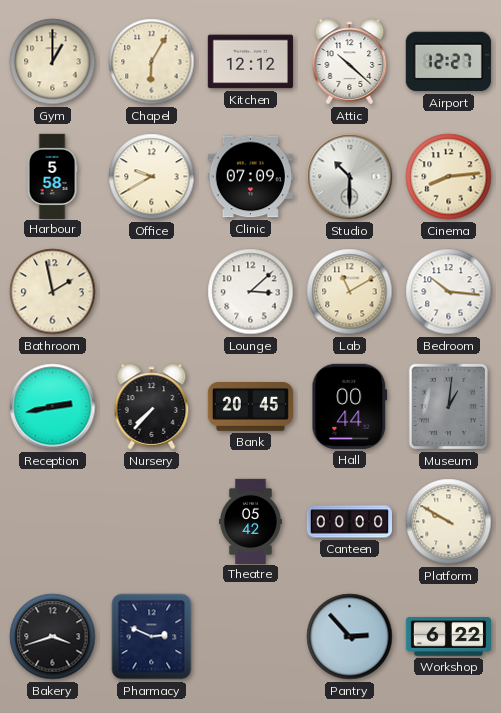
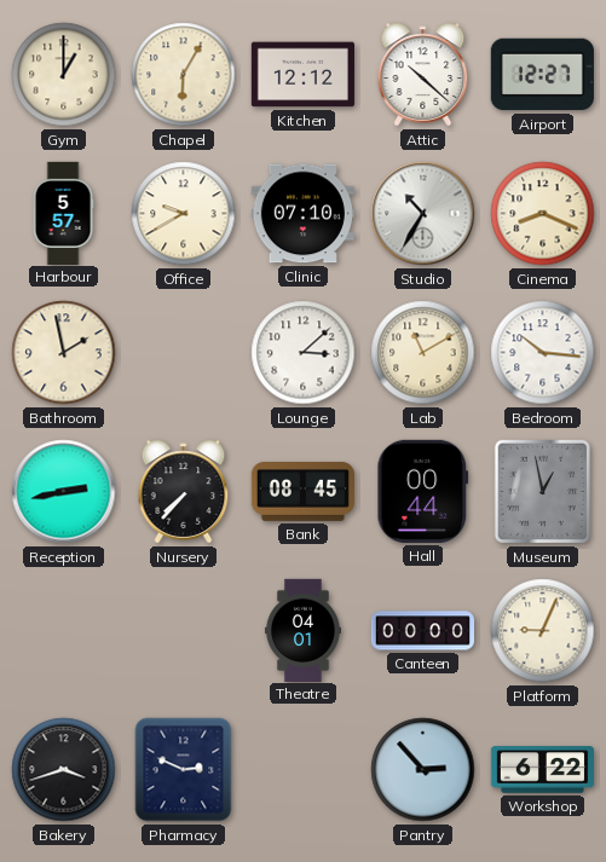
Harbour: 5:58 -> 5:57
Clinic: 07:09 -> 07:10
Studio: 10:30 -> 10:35
Cinema: 8:14 -> 8:19
Bank: 20:45 -> 08:45
Museum: 1:01 -> 12:58
Theatre: 05:42 -> 04:01
Platform: 9:50 -> 9:04
